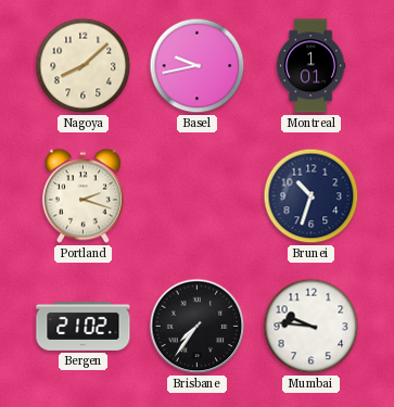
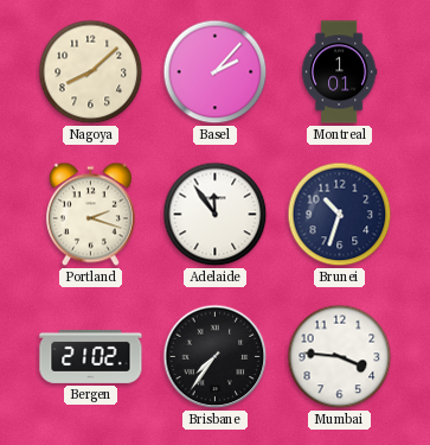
Basel: 9:43 -> 2:07
Adelaide: none -> 11:54
Mumbai: 9:46 -> 3:46
